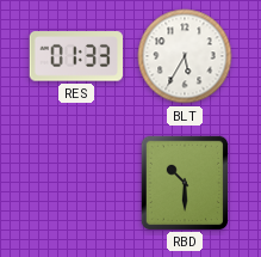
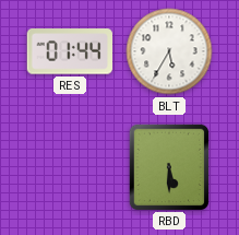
RES: 01:33 -> 01:44
RBD: 10:30 -> 5:30
